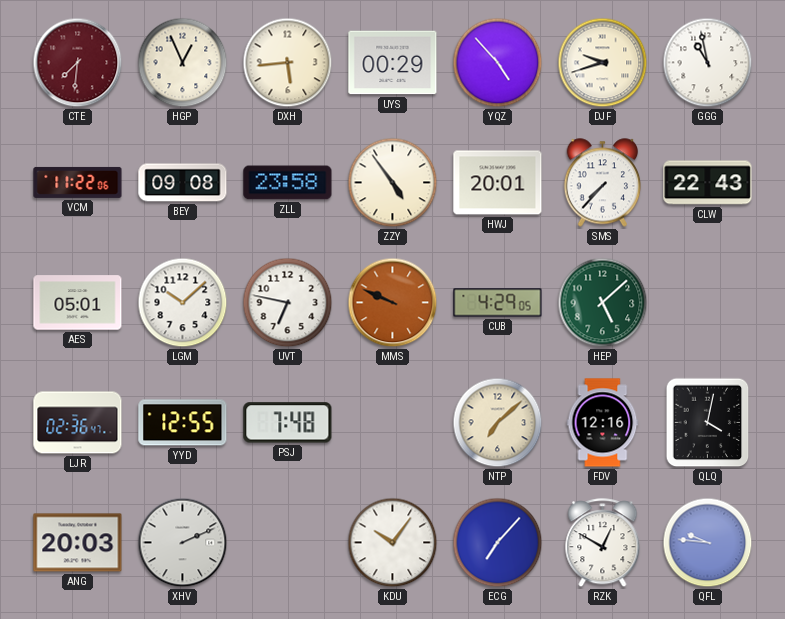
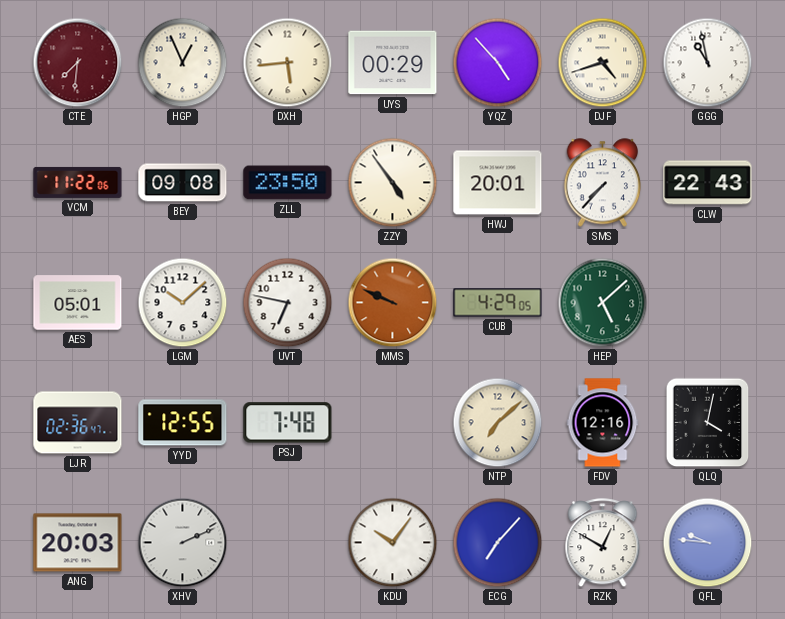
DJF: 9:42 -> 4:42
ZLL: 23:58 -> 23:50
